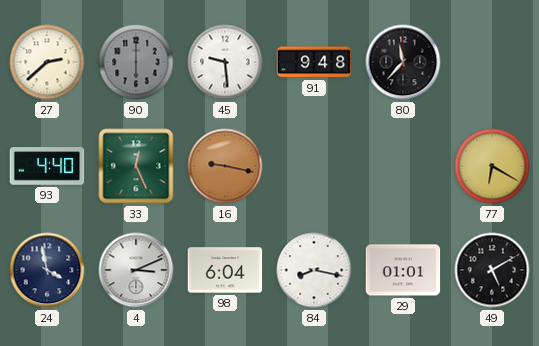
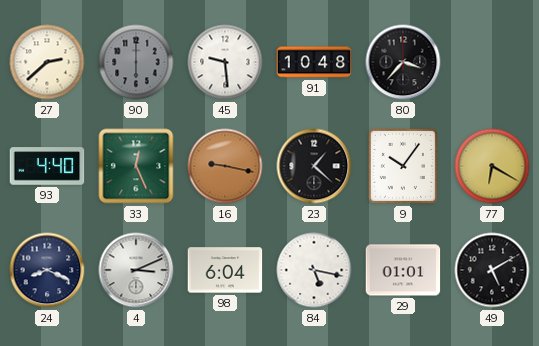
91: 9:48 -> 10:48
80: 11:37 -> 3:37
23: none -> 1:22
9: none -> 10:06
24: 3:58 -> 8:19
84: 8:17 -> 5:17
